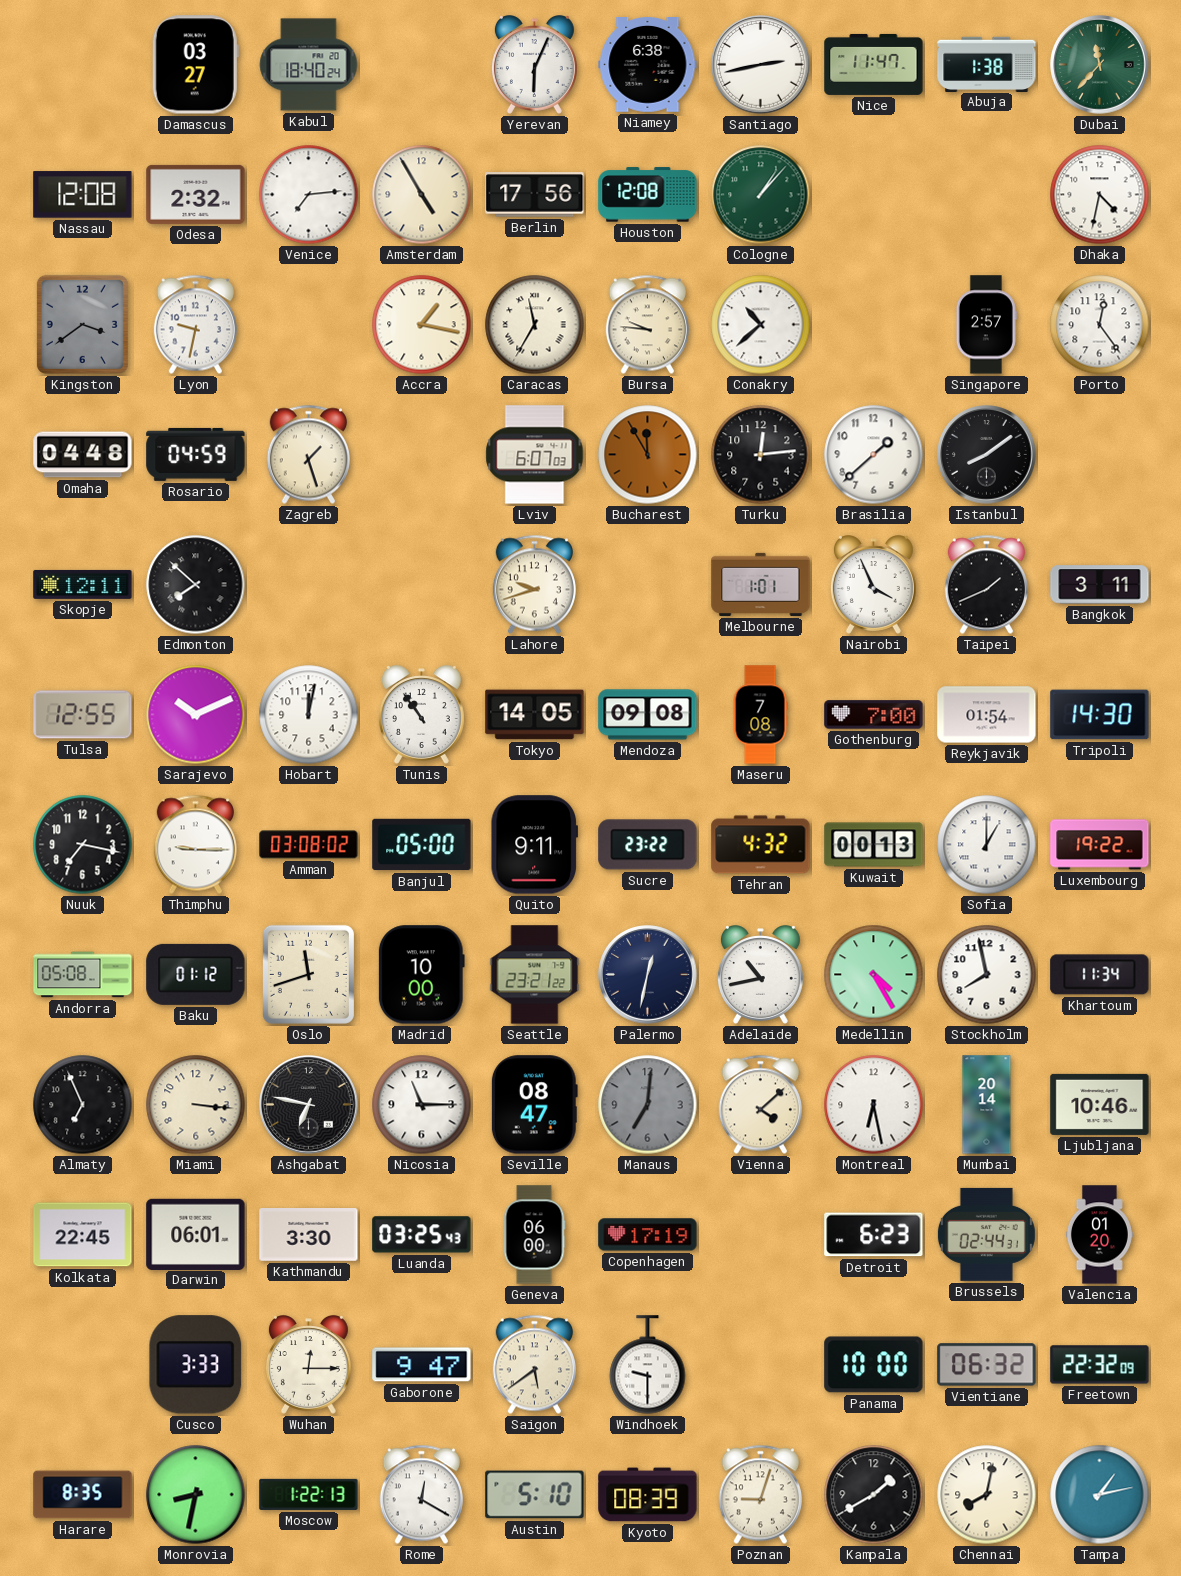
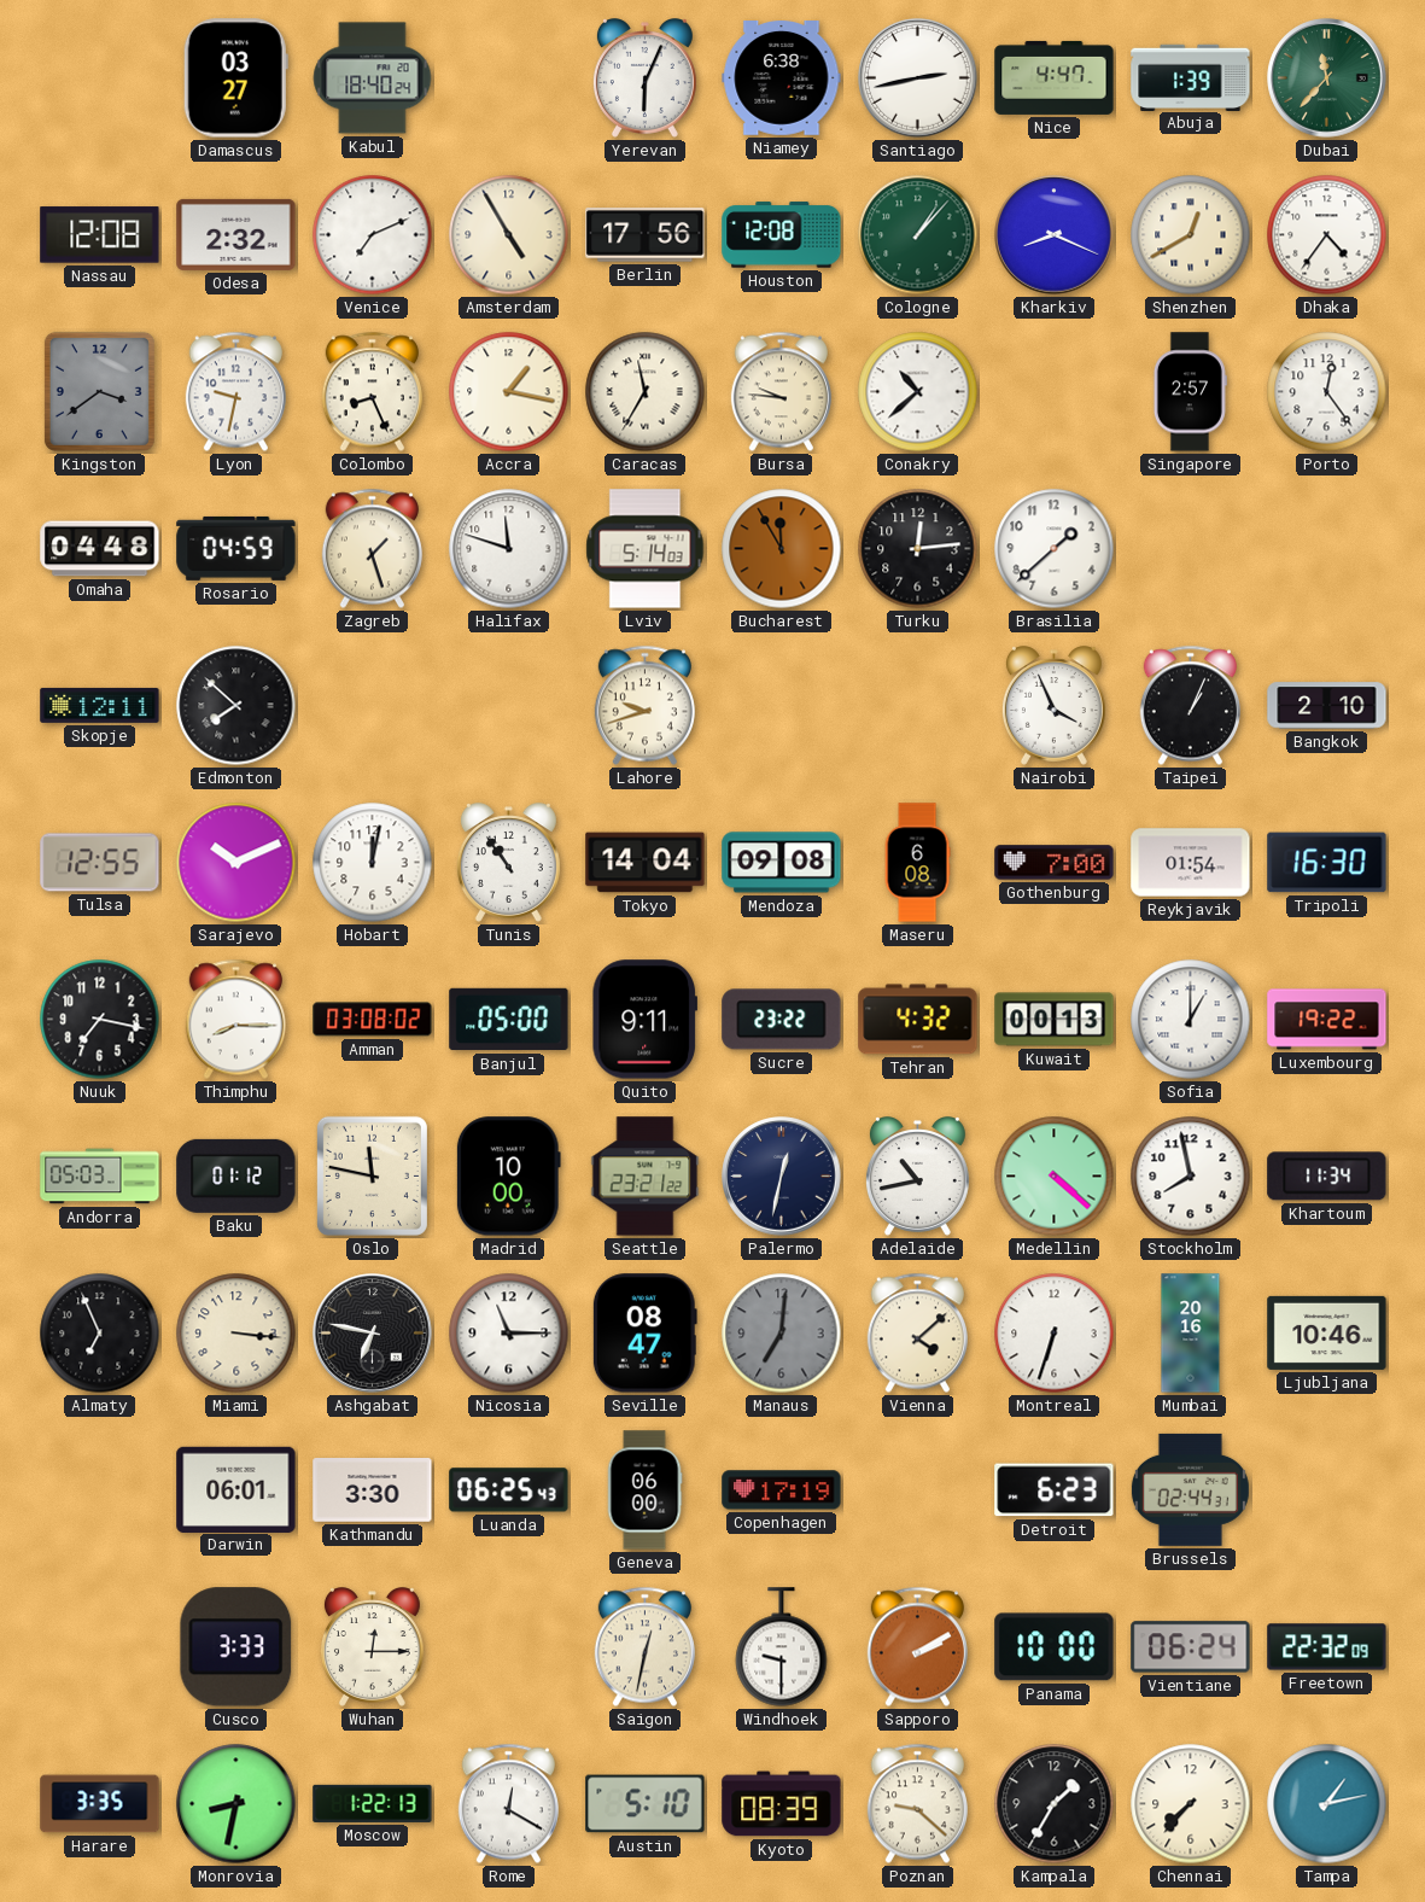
Nice: 11:47 -> 4:47
Abuja: 1:38 -> 1:39
Venice: 7:14 -> 7:11
Kharkiv: none -> 8:19
Shenzhen: none -> 12:40
Dhaka: 4:32 -> 4:36
Colombo: none -> 8:26
Halifax: none -> 11:48
Lviv: 6:07 -> 5:14
Istanbul: 8:09 -> none
Melbourne: 1:01 -> none
Taipei: 1:41 -> 1:04
Bangkok: 3:11 -> 2:10
Tokyo: 14:05 -> 14:04
Maseru: 7:08 -> 6:08
Tripoli: 14:30 -> 16:30
Thimphu: 9:15 -> 8:15
Andorra: 05:08 -> 05:03
Oslo: 11:42 -> 11:47
Medellin: 4:25 -> 4:22
Montreal: 6:28 -> 6:33
Mumbai: 20:14 -> 20:16
Kolkata: 22:45 -> none
Luanda: 03:25 -> 06:25
Valencia: 01:20 -> none
Gaborone: 9:47 -> none
Saigon: 5:39 -> 12:32
Sapporo: none -> 2:10
Vientiane: 06:32 -> 06:24
Harare: 8:35 -> 3:35
Poznan: 9:03 -> 9:22
Kampala: 1:40 -> 1:35
Chennai: 8:02 -> 7:37
